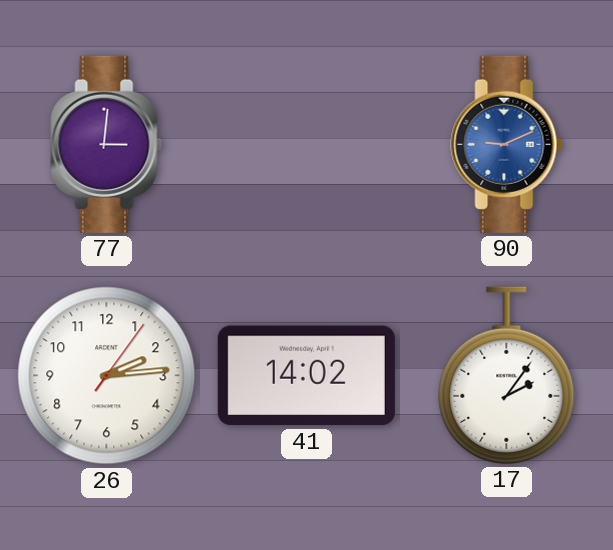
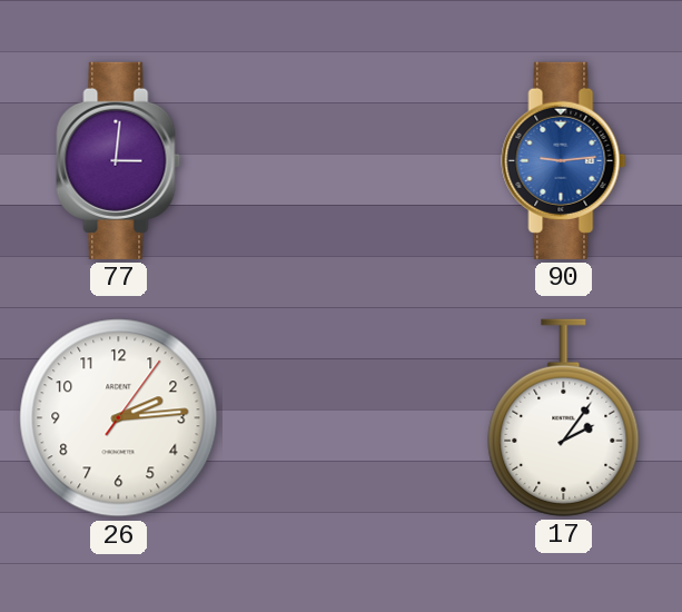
90: 9:11 -> 9:14
41: 14:02 -> none
